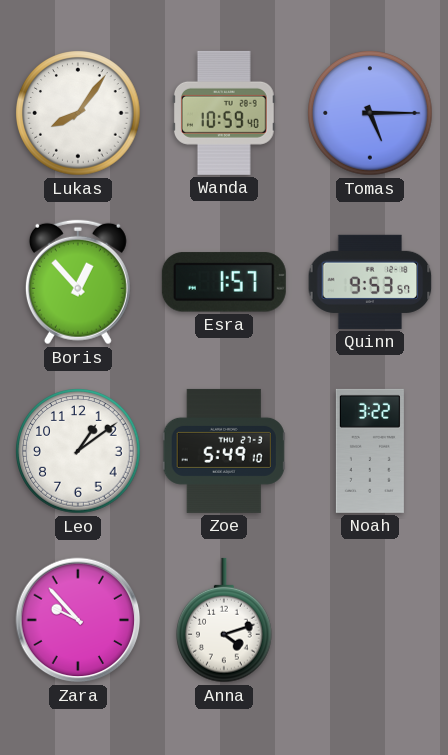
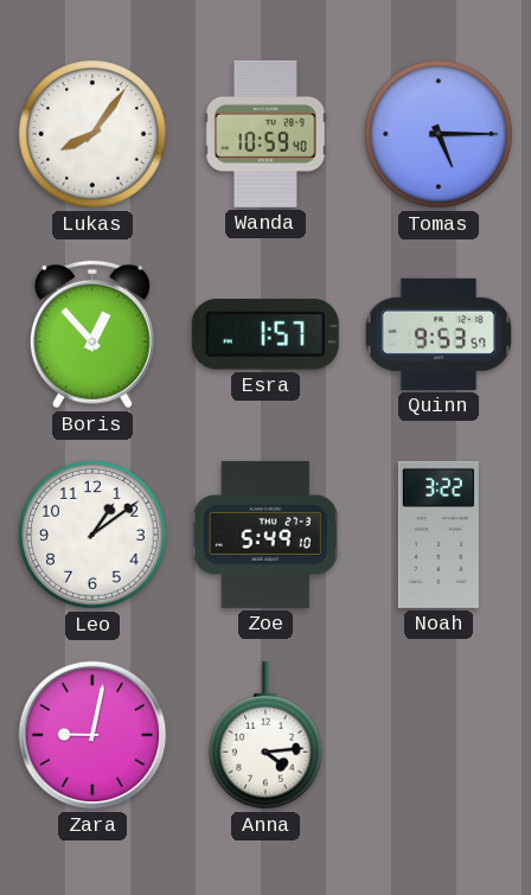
Zara: 9:53 -> 9:02
Anna: 4:12 -> 4:14
